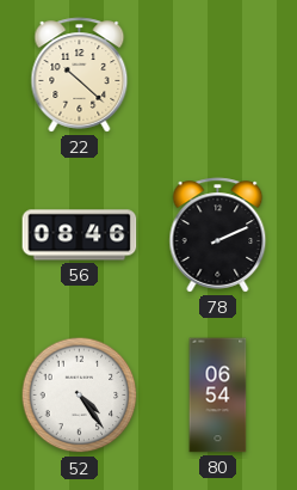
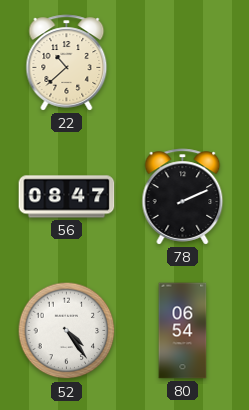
22: 10:22 -> 10:38
56: 08:46 -> 08:47
